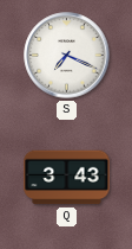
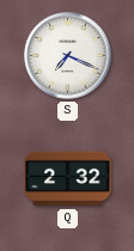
Q: 3:43 -> 2:32
